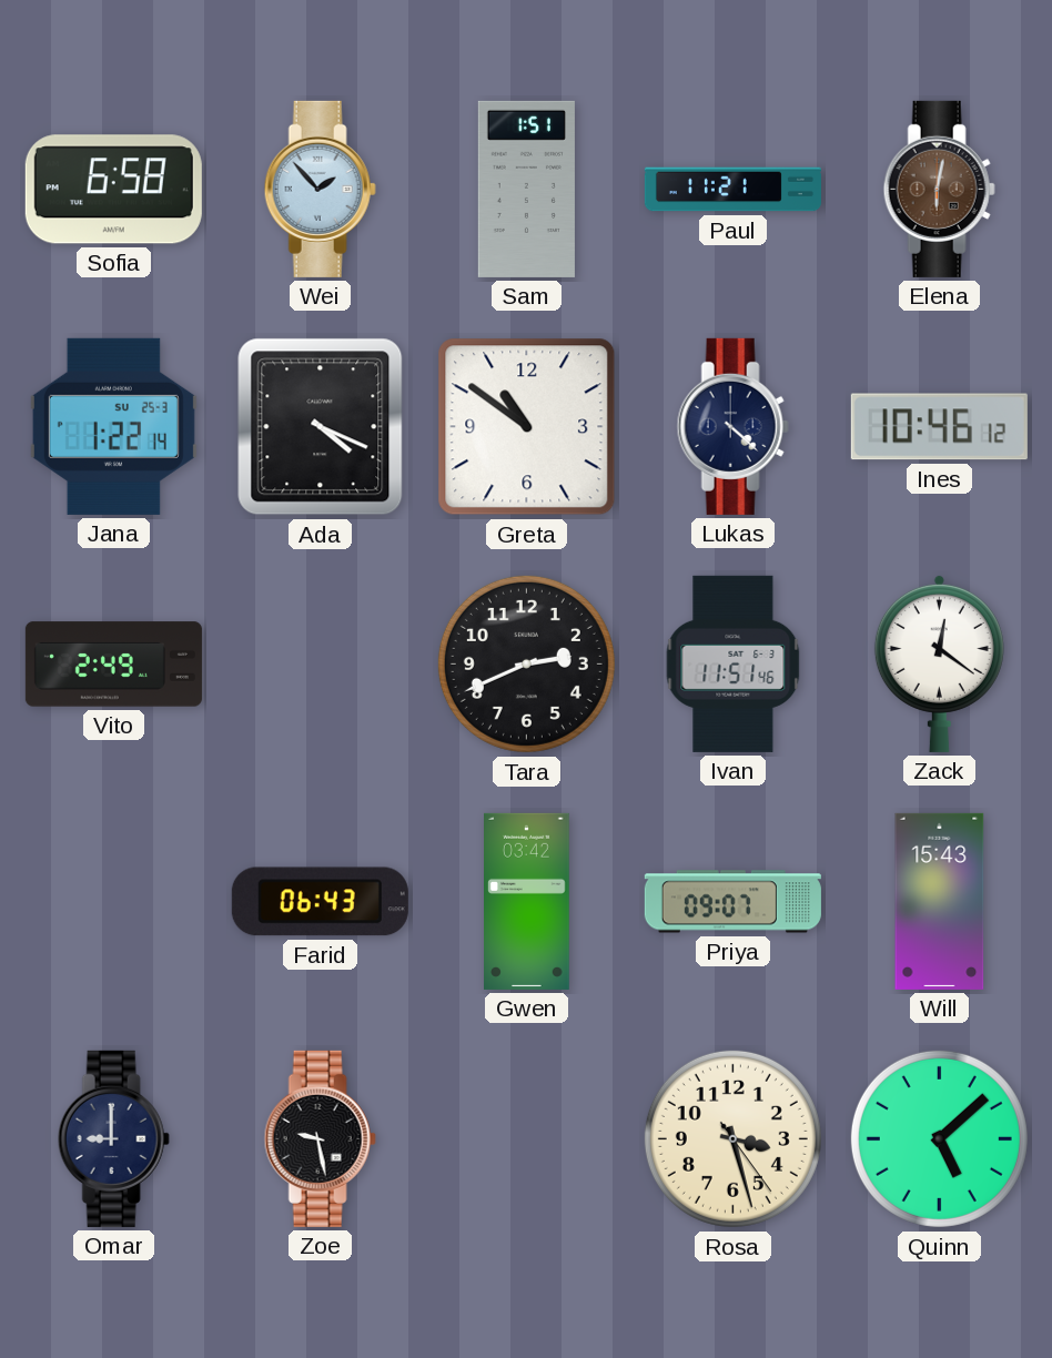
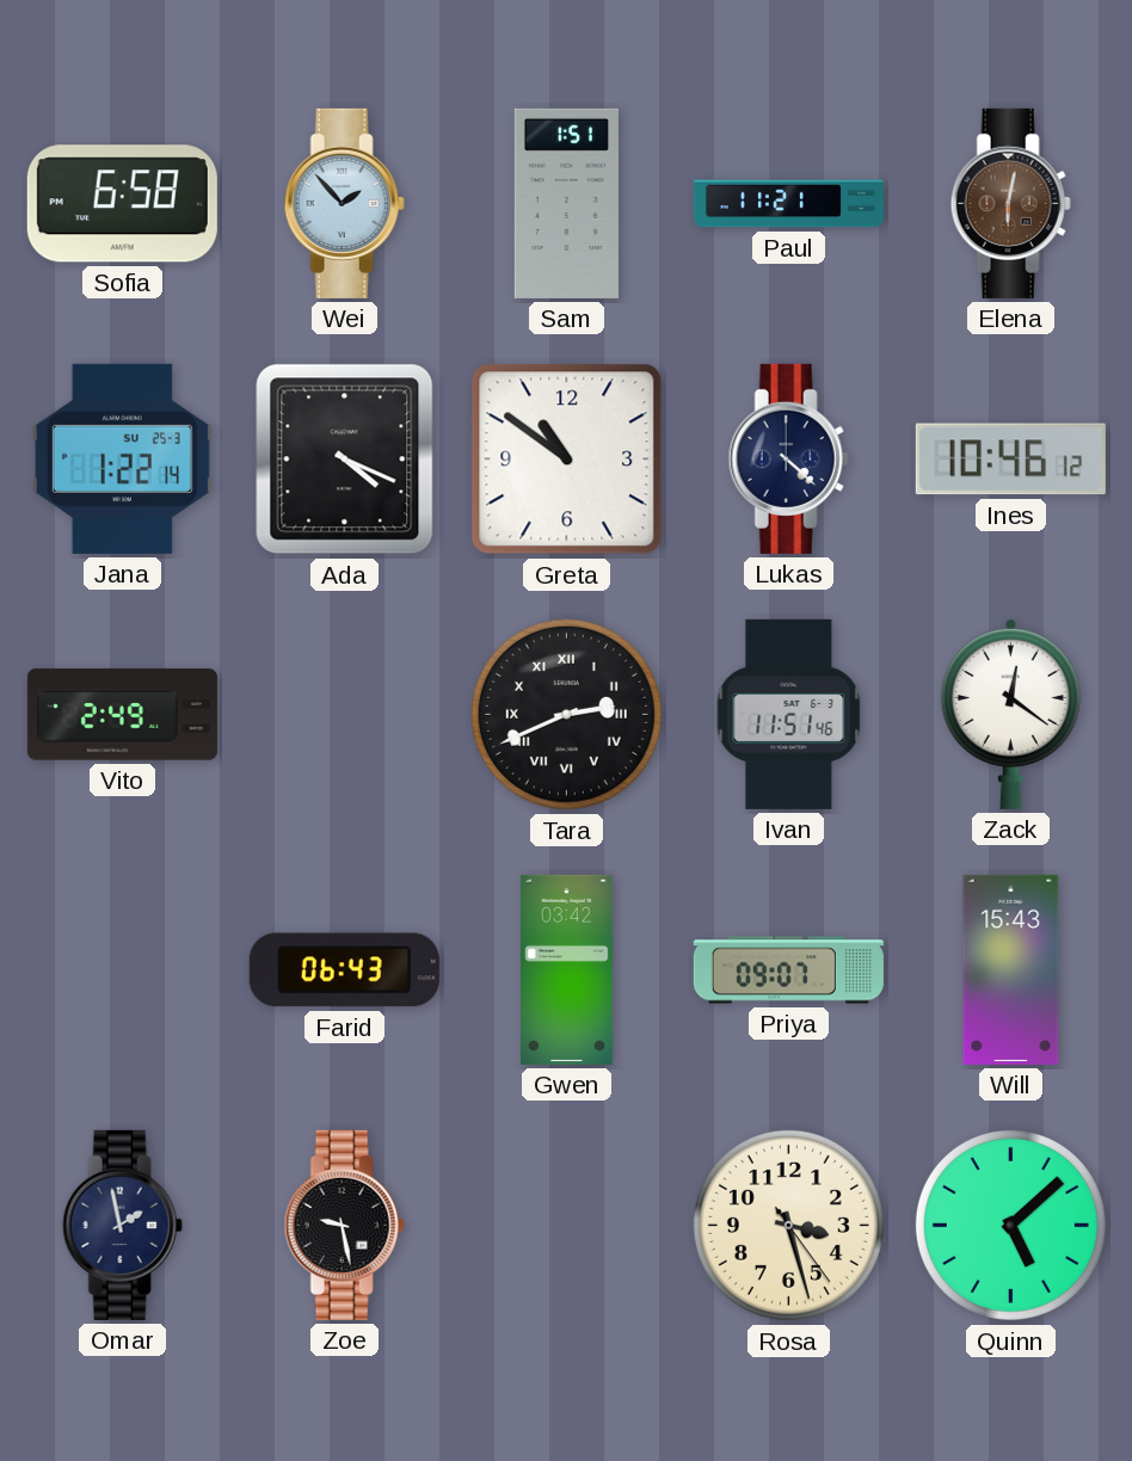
Tara numerals: Arabic -> Roman
Omar: 9:00 -> 1:58
